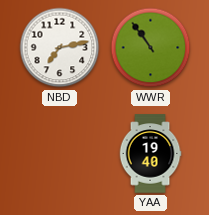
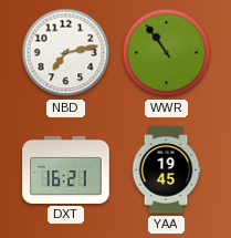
DXT: none -> 16:21
YAA: 19:40 -> 19:45
